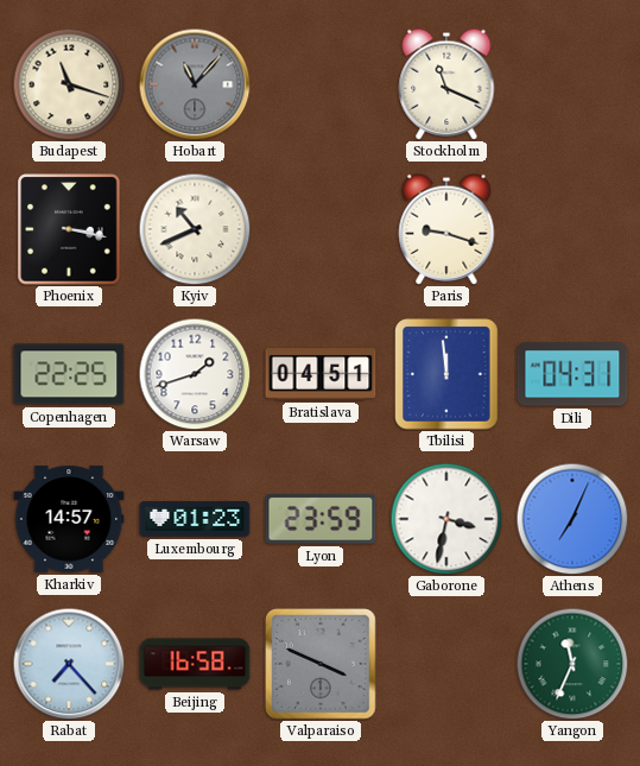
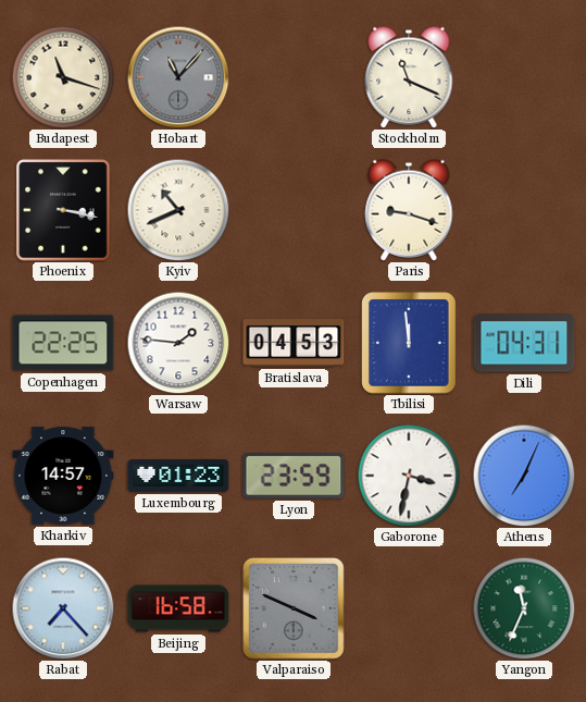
Warsaw: 1:42 -> 1:46
Bratislava: 04:51 -> 04:53
